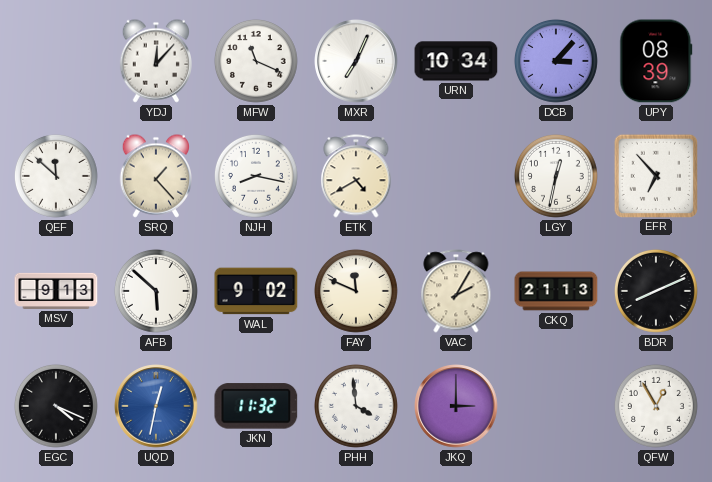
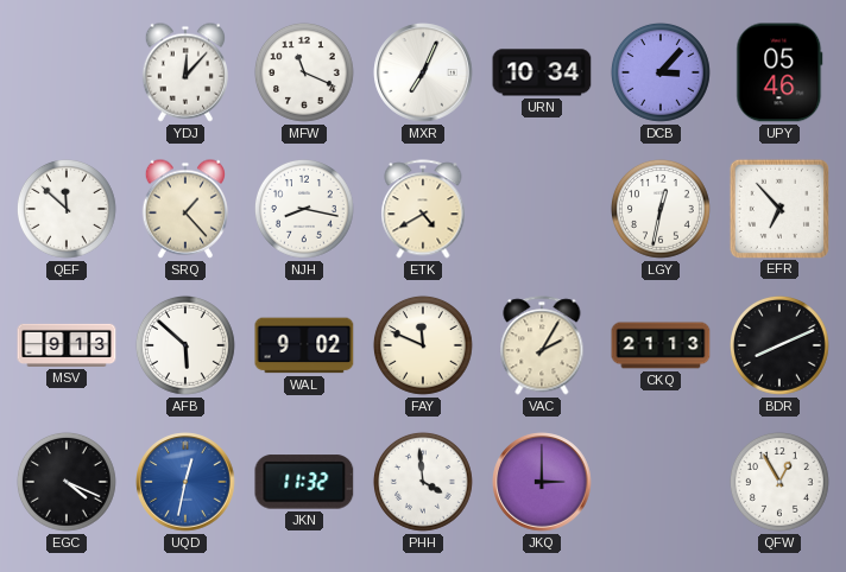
UPY: 08:39 -> 05:46
